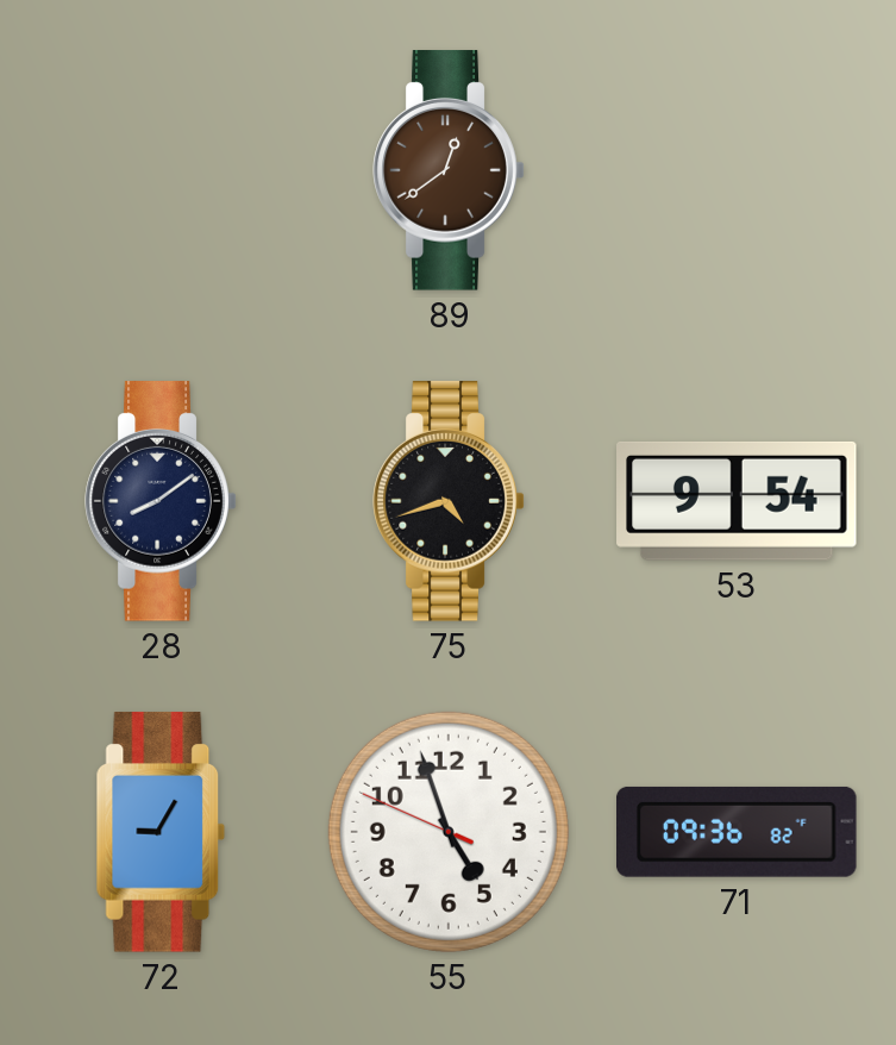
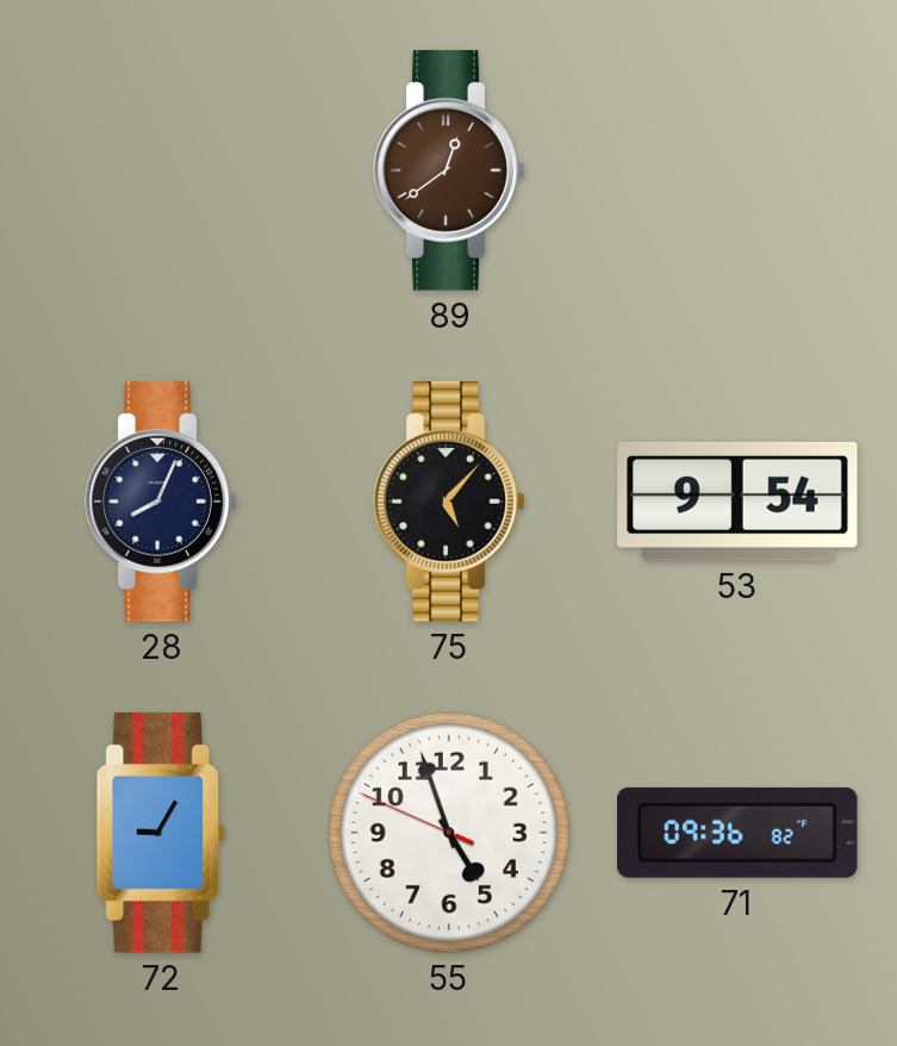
28: 8:09 -> 8:04
75: 4:42 -> 5:07
